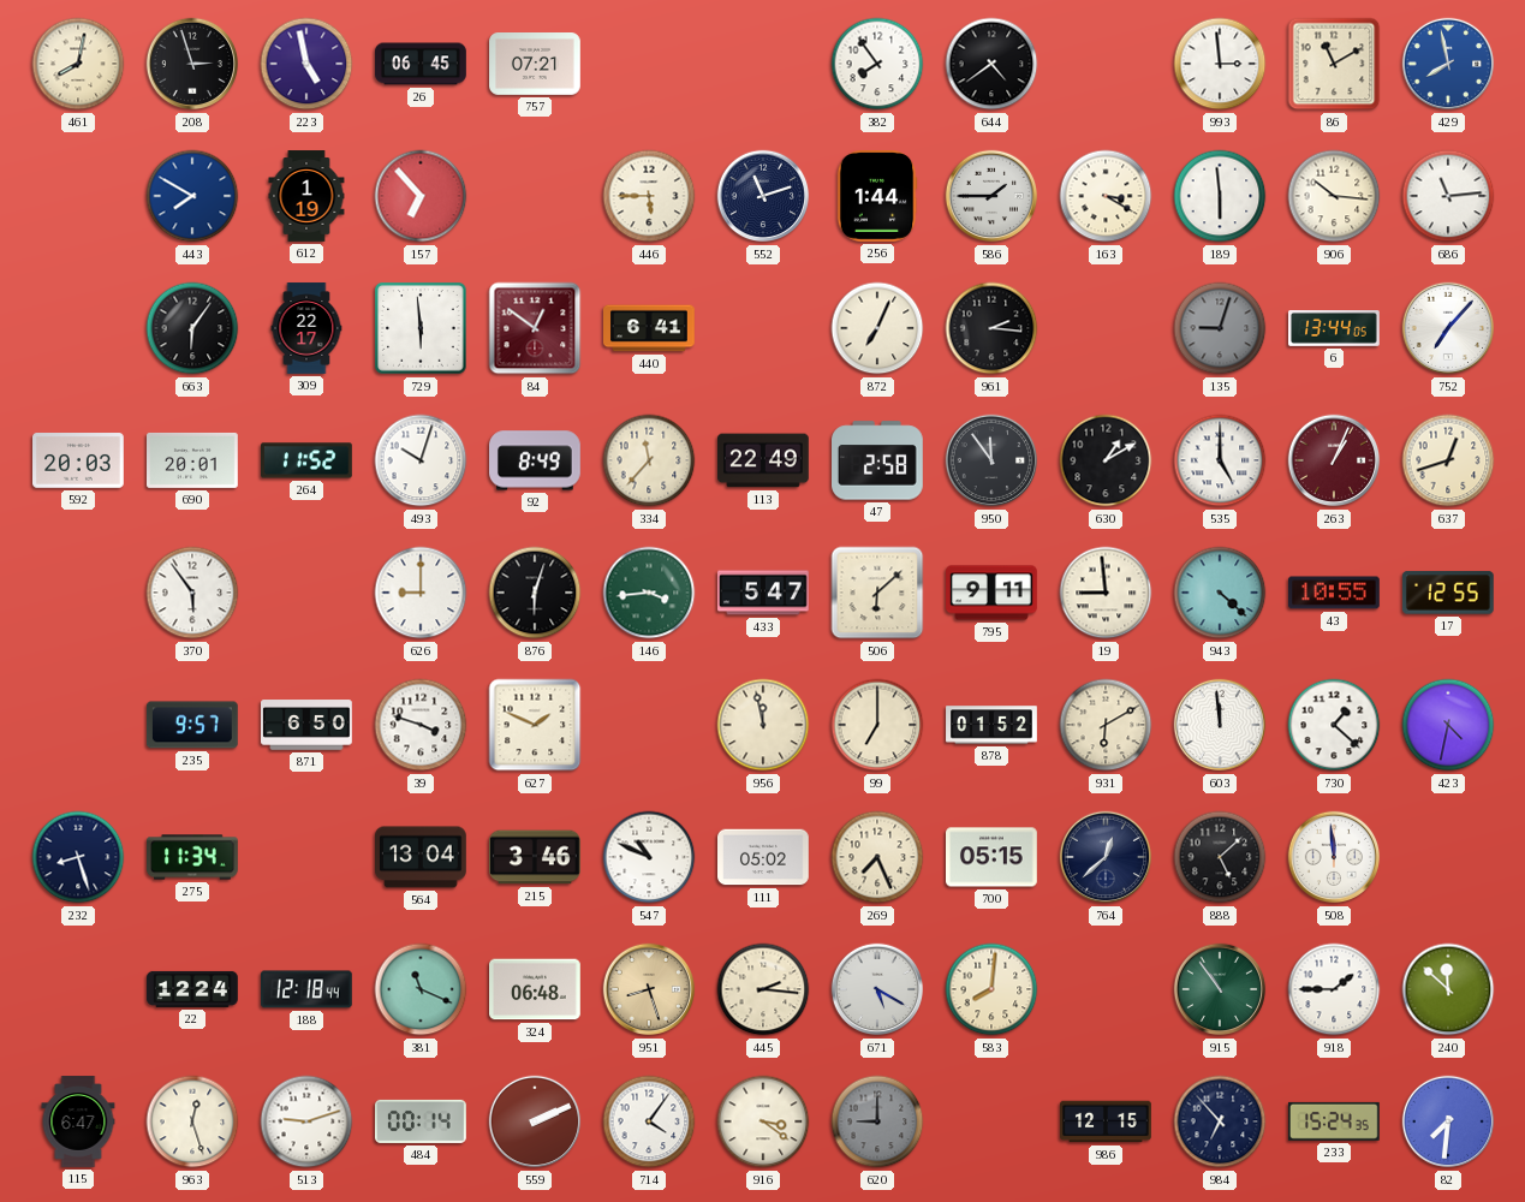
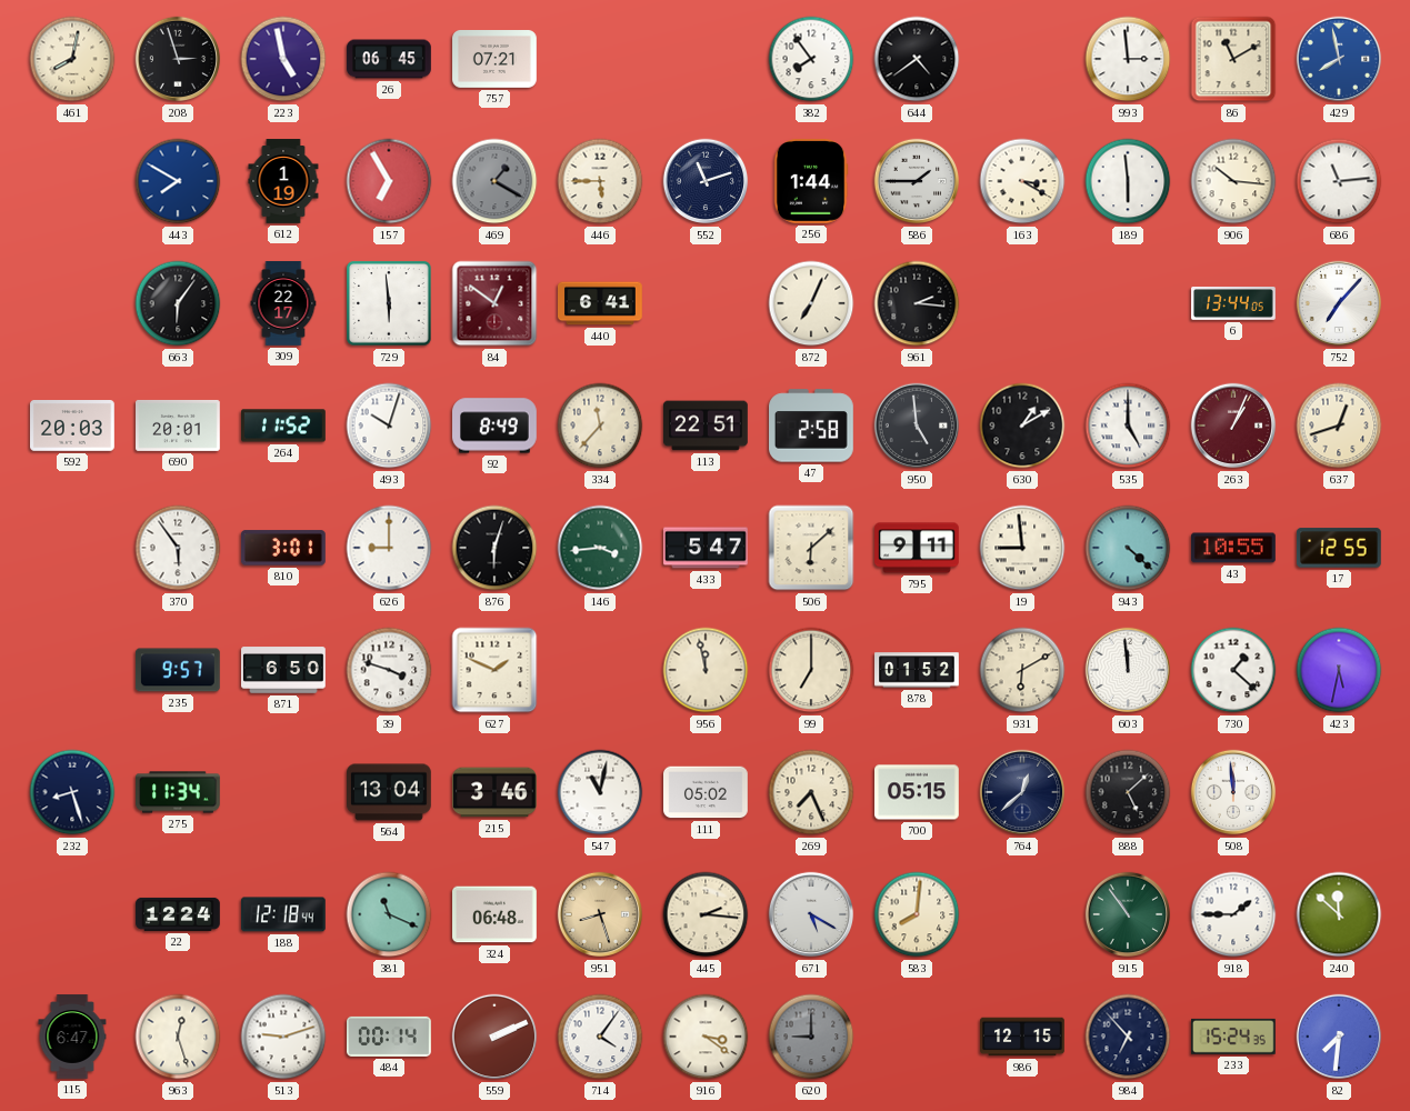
157: 6:53 -> 6:55
469: none -> 1:20
135: 9:03 -> none
113: 22:49 -> 22:51
950: 11:54 -> 4:59
810: none -> 3:01
423: 4:32 -> 5:32
547: 10:49 -> 11:02
